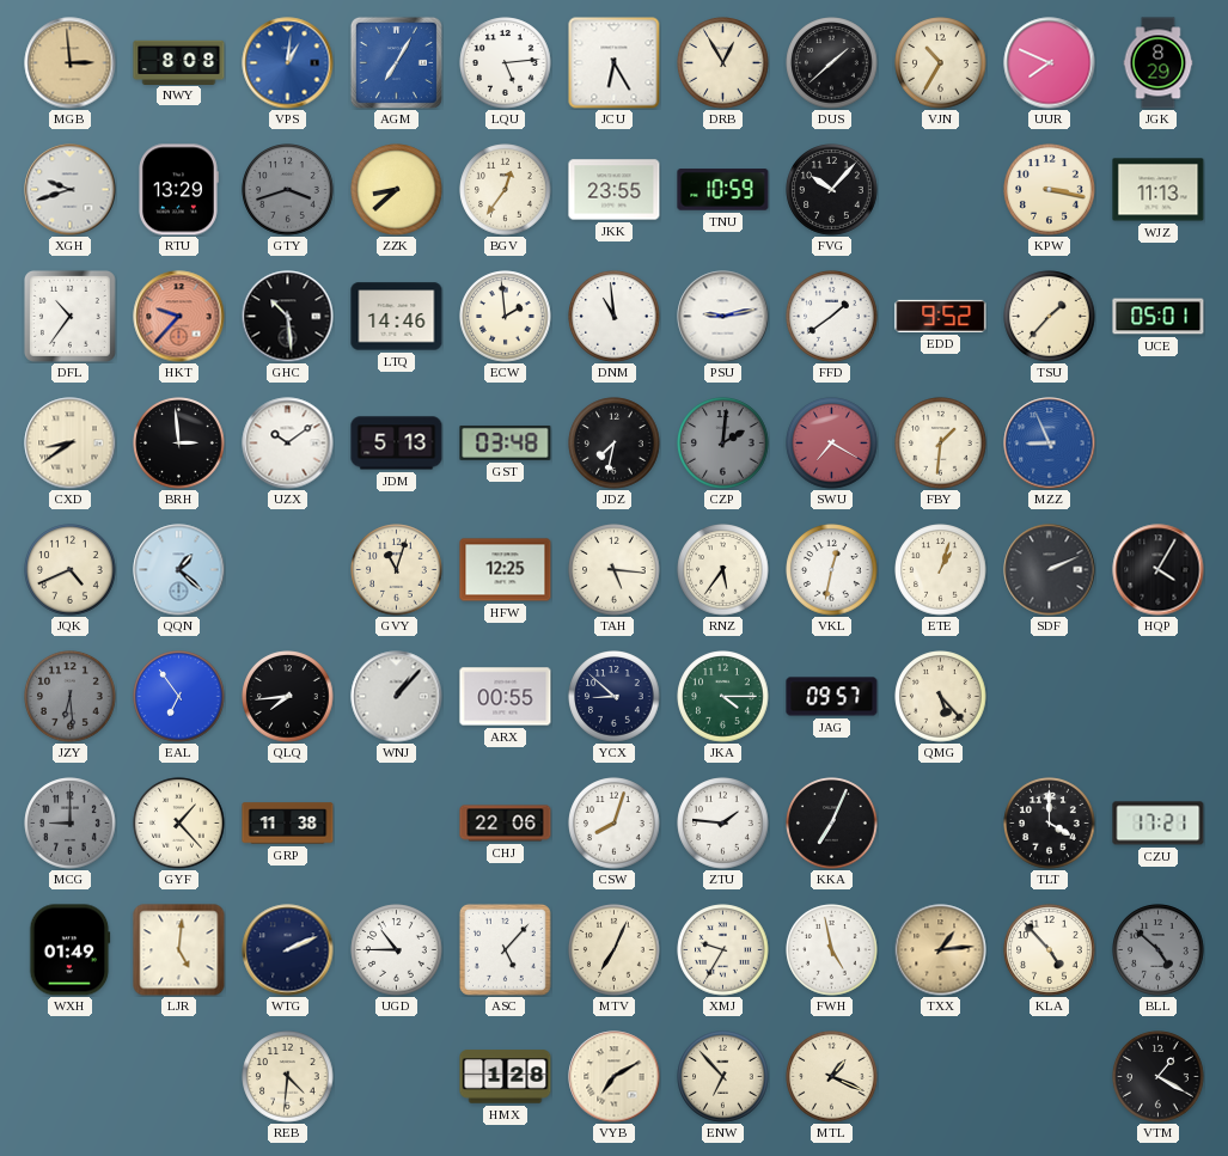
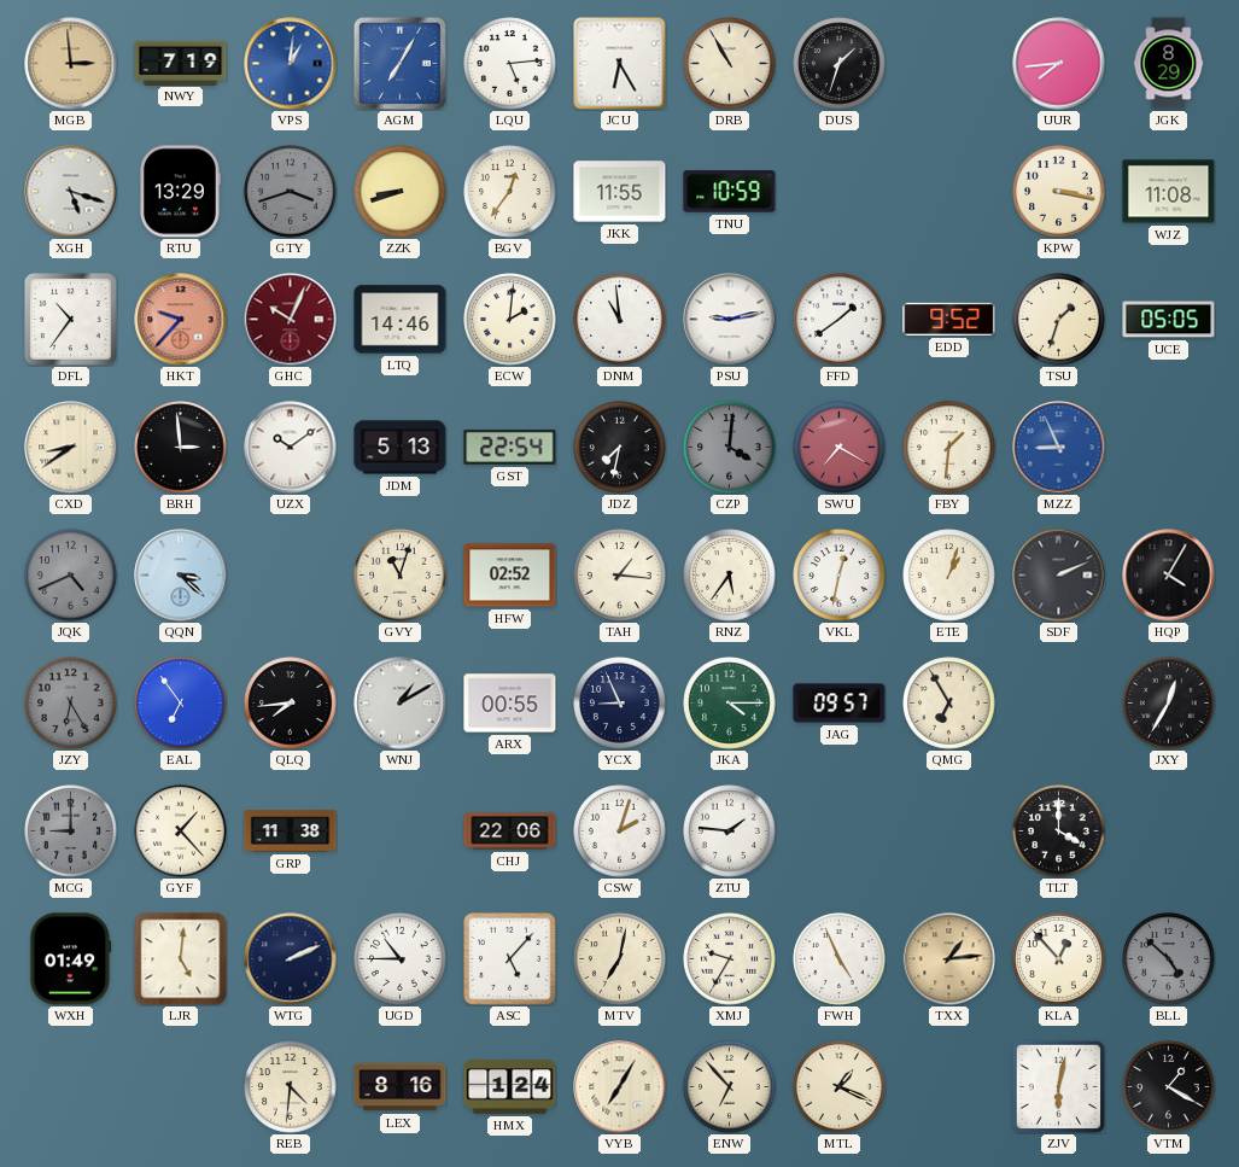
NWY: 8:08 -> 7:19
DRB: 12:55 -> 10:55
DUS: 1:38 -> 1:33
VJN: 10:35 -> none
UUR: 7:49 -> 7:44
XGH: 9:42 -> 5:18
ZZK: 8:38 -> 8:42
JKK: 23:55 -> 11:55
FVG: 10:07 -> none
WJZ: 11:13 -> 11:08
GHC: 10:29 -> 10:04
GHC dial: black -> burgundy
ECW: 1:59 -> 2:01
TSU: 1:37 -> 1:33
UCE: 05:01 -> 05:05
GST: 03:48 -> 22:54
CZP: 2:01 -> 4:01
JQK dial: cream -> grey
QQN: 1:22 -> 3:22
HFW: 12:25 -> 02:52
TAH: 5:16 -> 1:16
JZY: 6:29 -> 6:25
WNJ: 1:07 -> 1:10
YCX: 8:52 -> 8:56
QMG: 5:23 -> 6:55
JXY: none -> 12:35
CSW: 8:03 -> 2:03
KKA: 7:04 -> none
CZU: 17:21 -> none
MTV: 7:04 -> 7:02
FWH: 4:58 -> 4:56
KLA: 4:53 -> 12:53
LEX: none -> 8:16
HMX: 1:28 -> 1:24
VYB: 7:10 -> 7:05
ZJV: none -> 6:02
